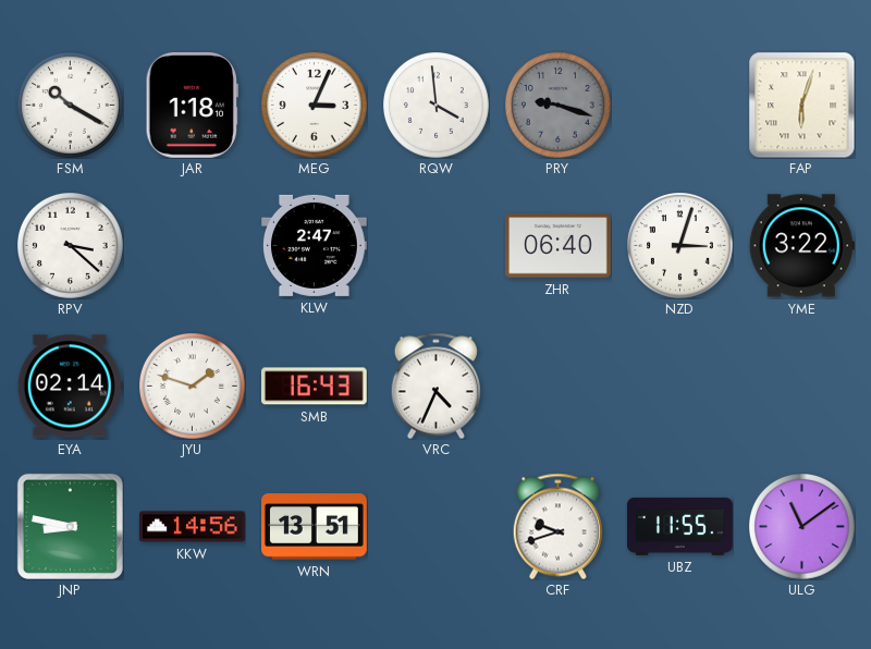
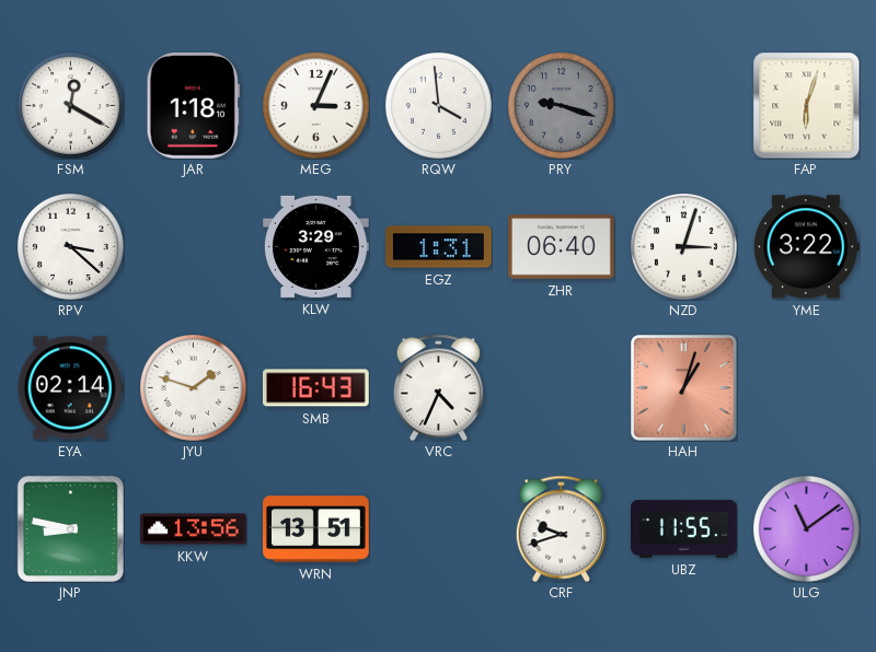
FSM: 10:20 -> 12:20
KLW: 2:47 -> 3:29
EGZ: none -> 1:31
HAH: none -> 1:03
KKW: 14:56 -> 13:56
